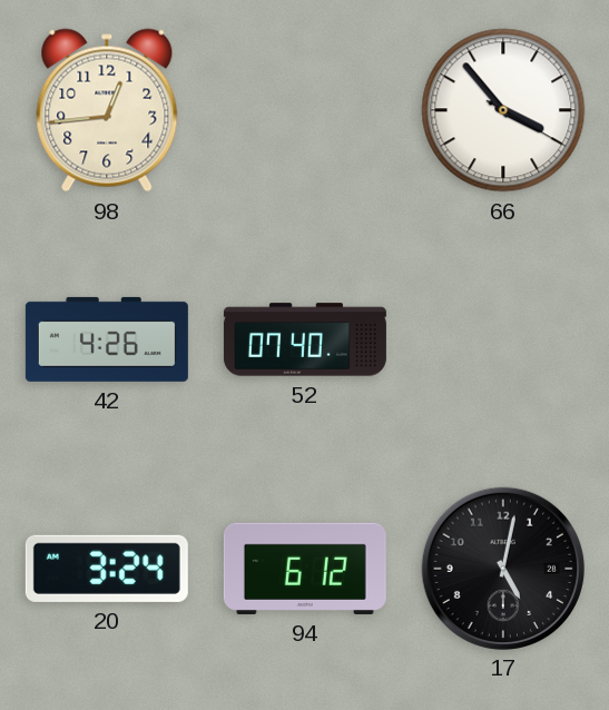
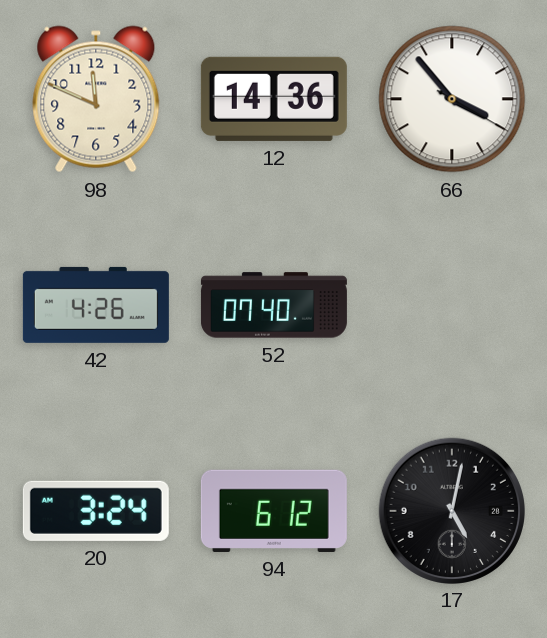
98: 12:44 -> 11:49
12: none -> 14:36
